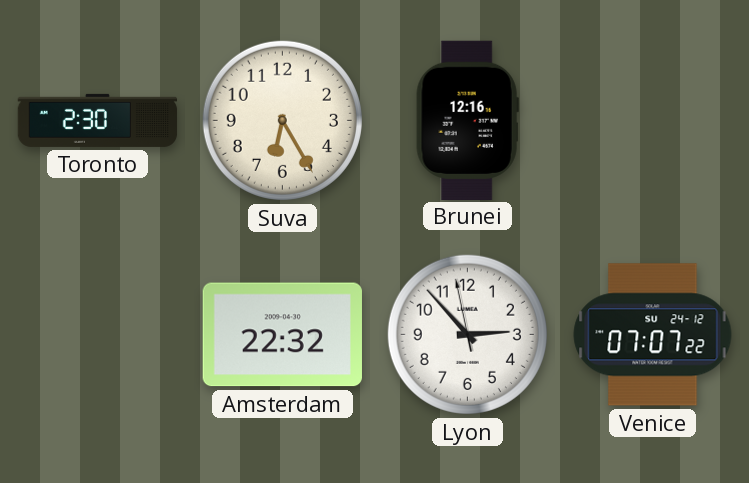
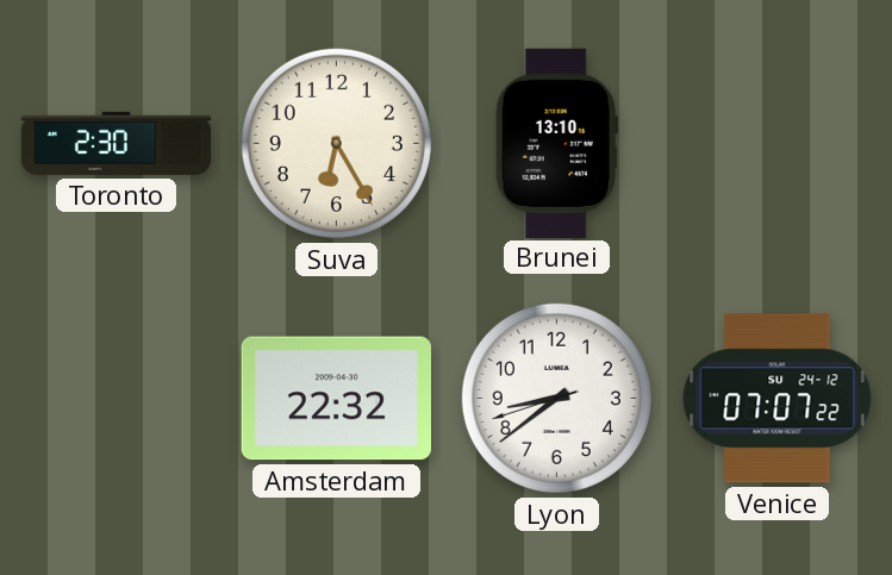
Brunei: 12:16 -> 13:10
Lyon: 2:52 -> 8:38
